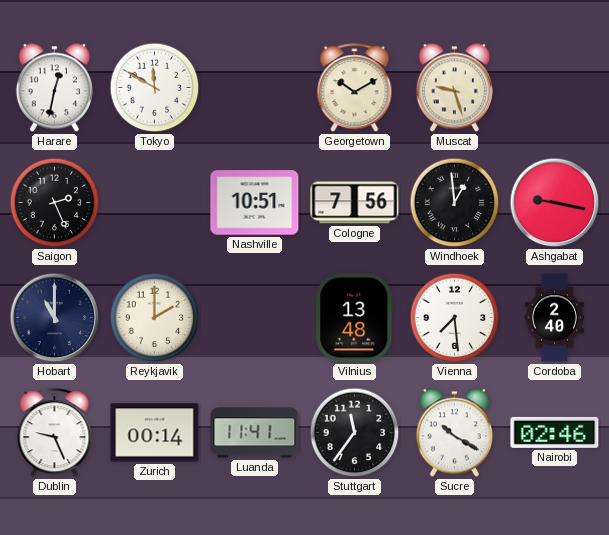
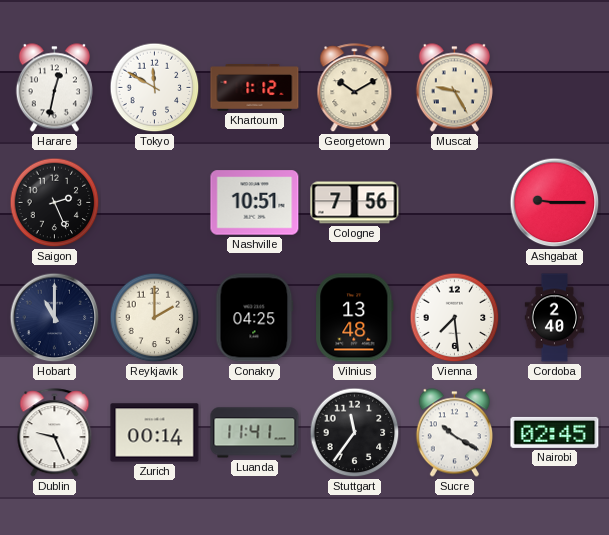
Khartoum: none -> 1:12
Muscat: 9:27 -> 9:25
Windhoek: 12:59 -> none
Ashgabat: 9:17 -> 9:15
Conakry: none -> 04:25
Nairobi: 02:46 -> 02:45
